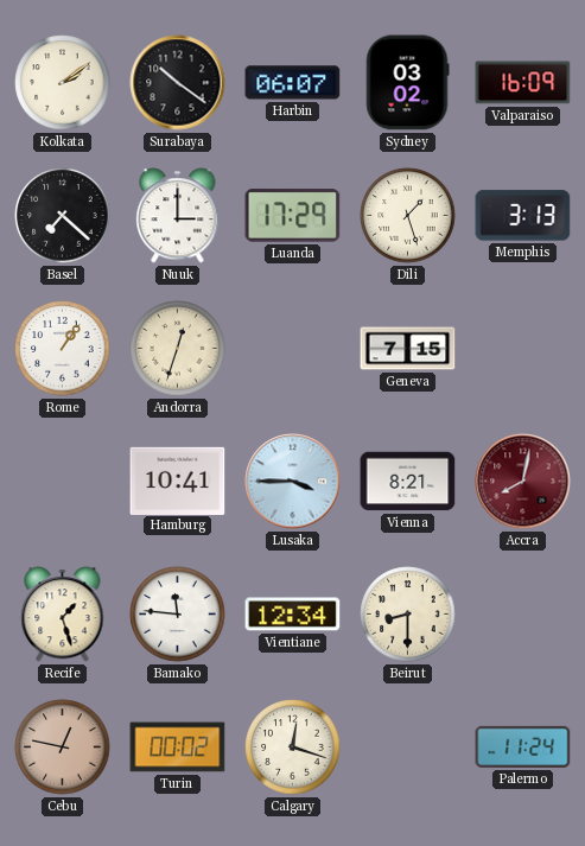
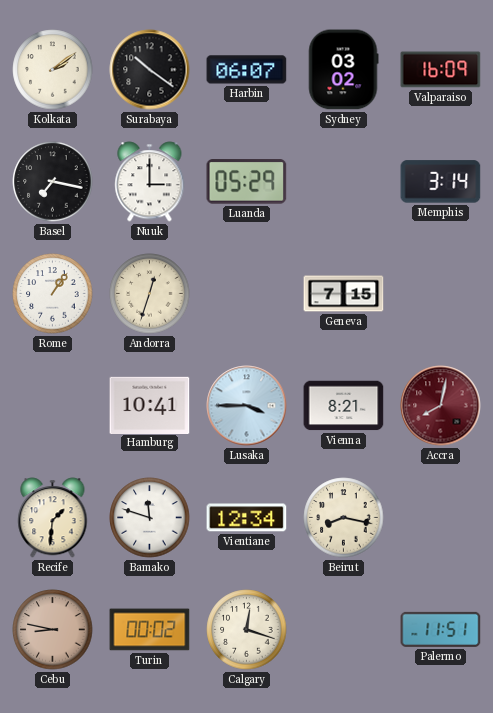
Basel: 7:22 -> 7:17
Luanda: 17:29 -> 05:29
Dili: 1:27 -> none
Memphis: 3:13 -> 3:14
Recife: 1:27 -> 1:31
Bamako: 11:46 -> 11:48
Beirut: 8:30 -> 8:17
Cebu: 12:47 -> 8:47
Palermo: 11:24 -> 11:51
